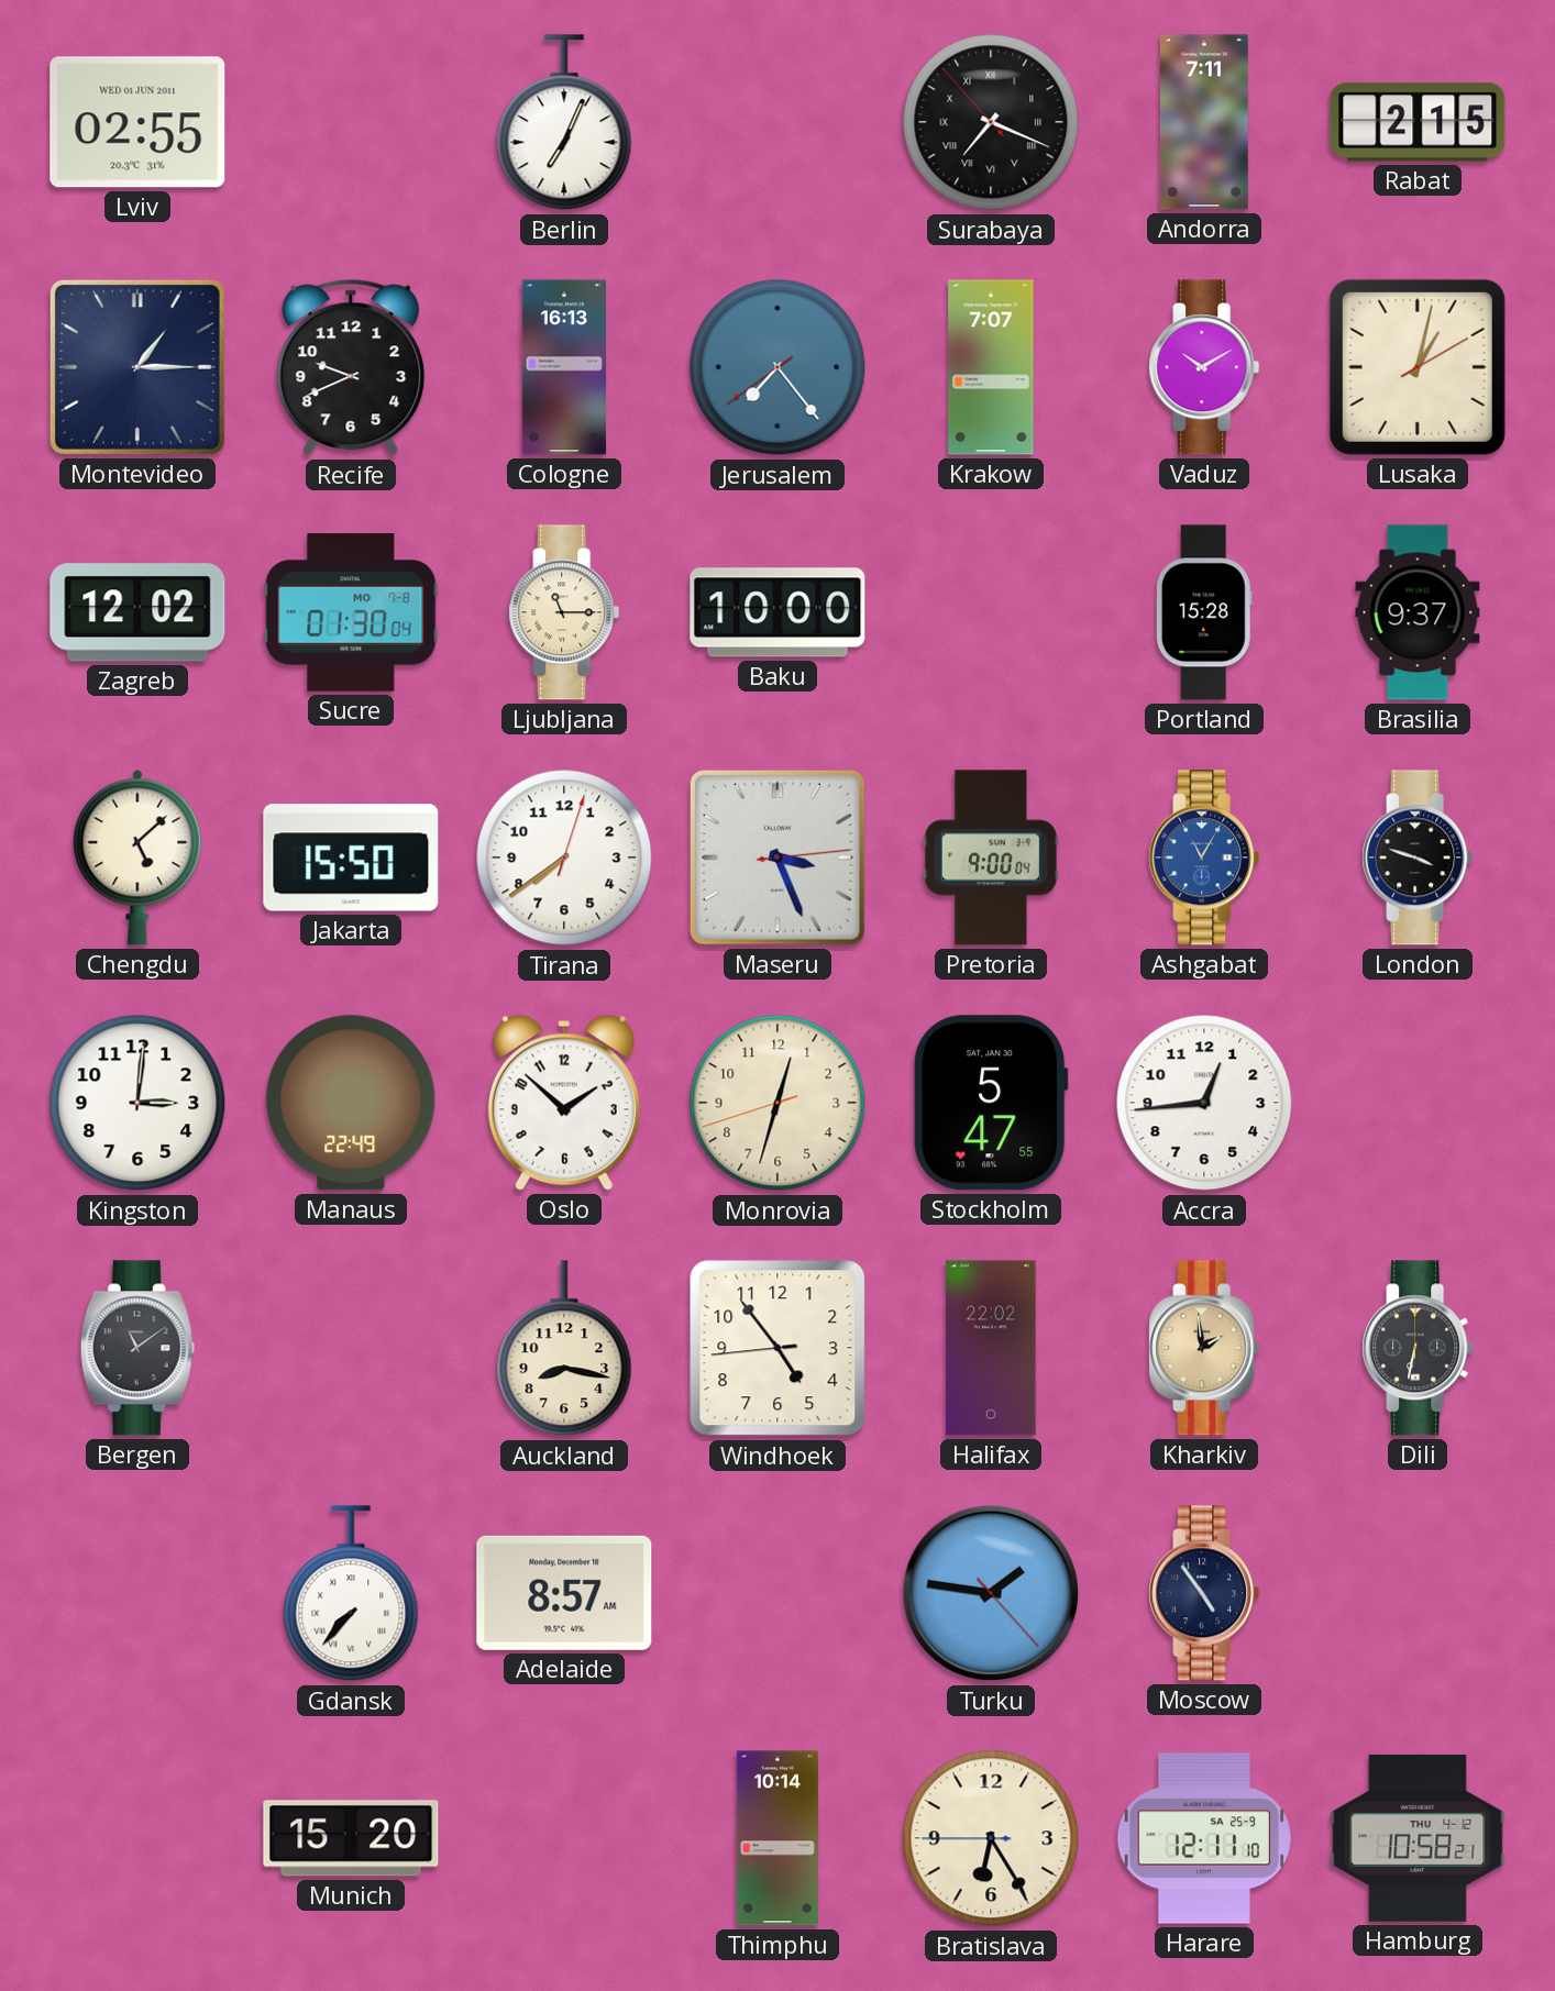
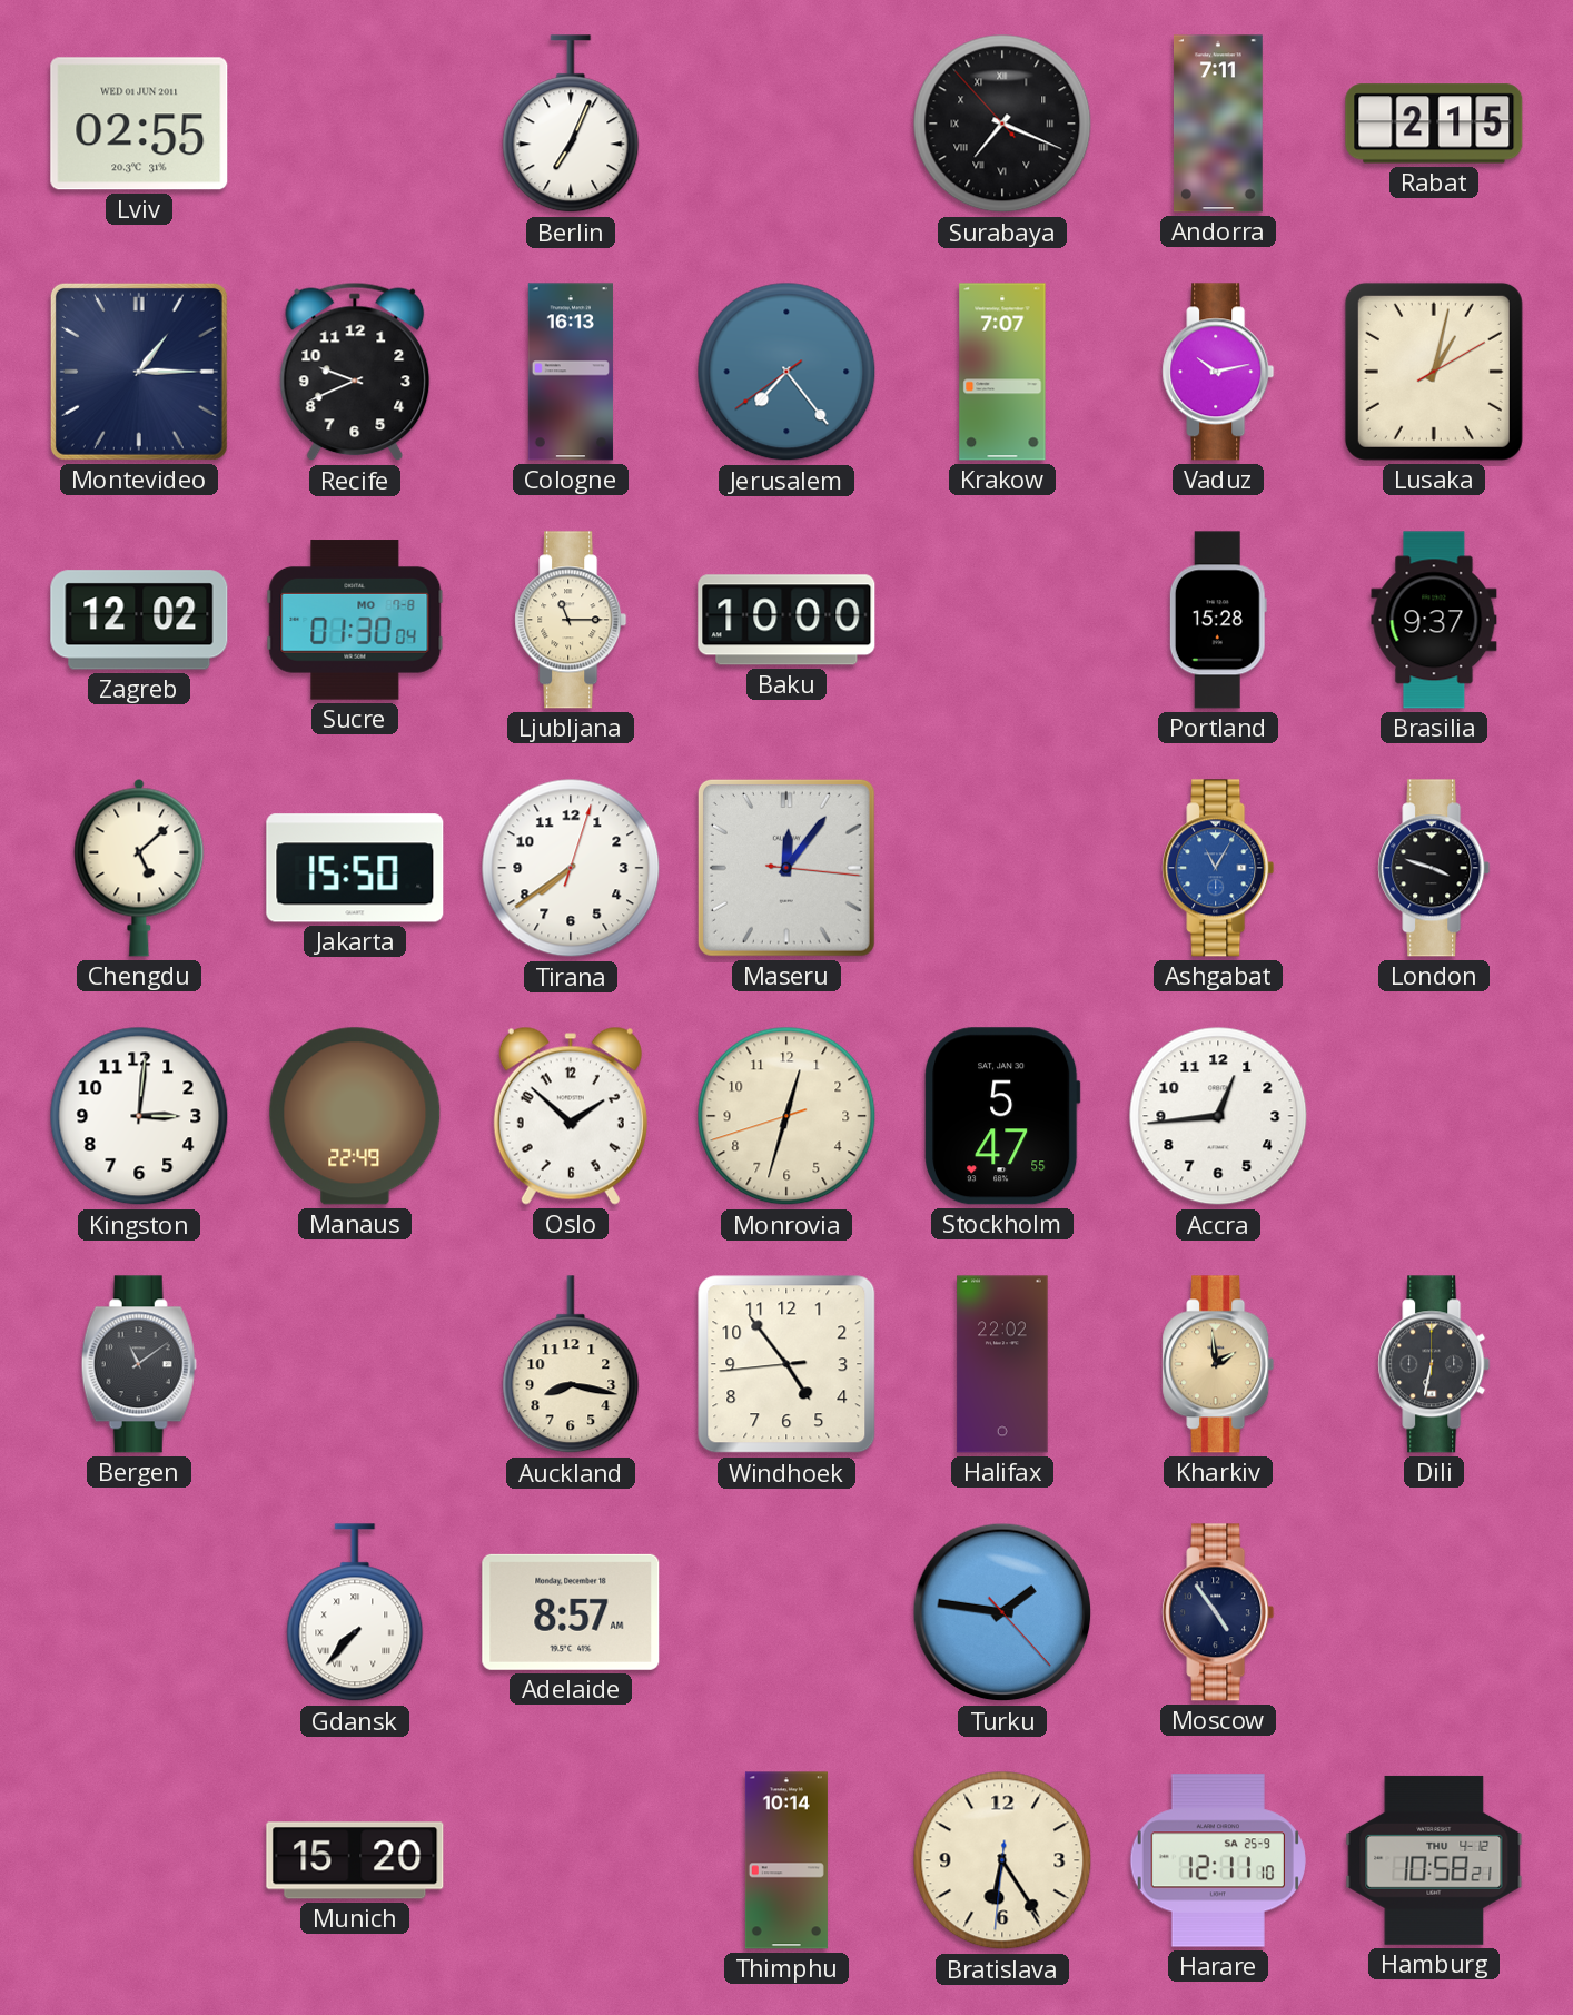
Vaduz: 10:10 -> 10:13
Maseru: 3:26 -> 12:06
Pretoria: 9:00 -> none
Bratislava: 6:24:45 -> 6:24:31
